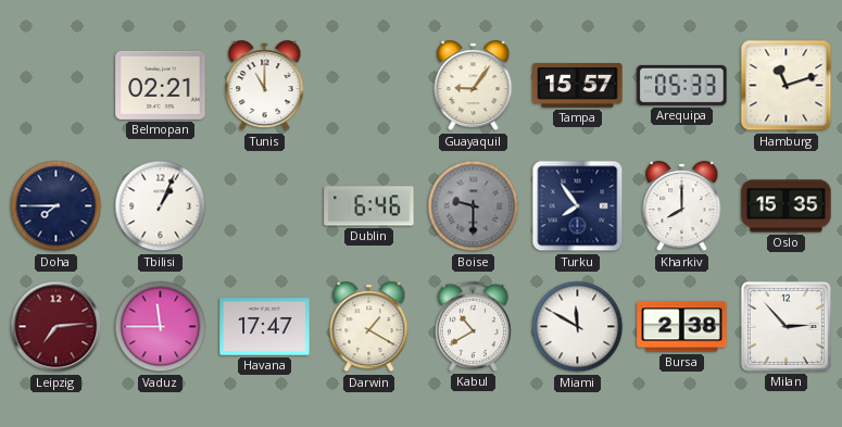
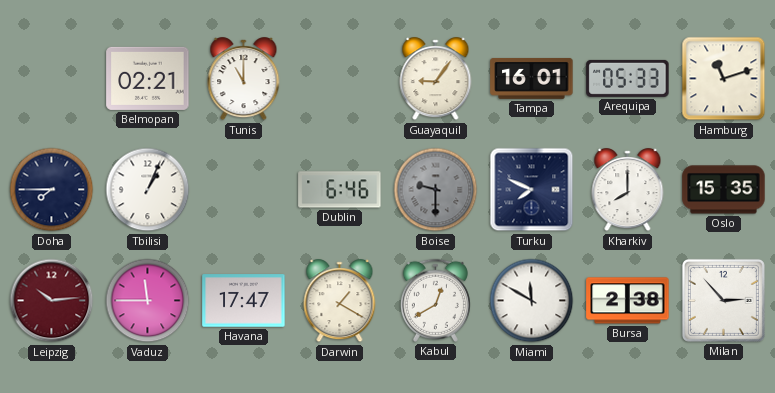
Tampa: 15:57 -> 16:01
Turku: 7:54 -> 7:49
Leipzig: 7:14 -> 10:14
Kabul: 10:40 -> 12:40
